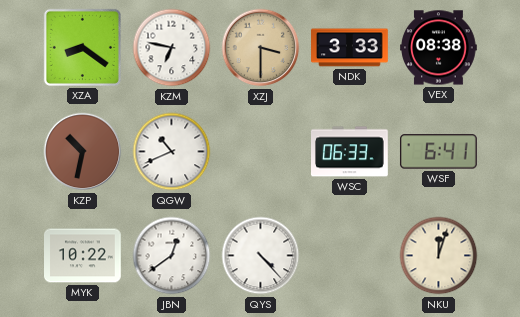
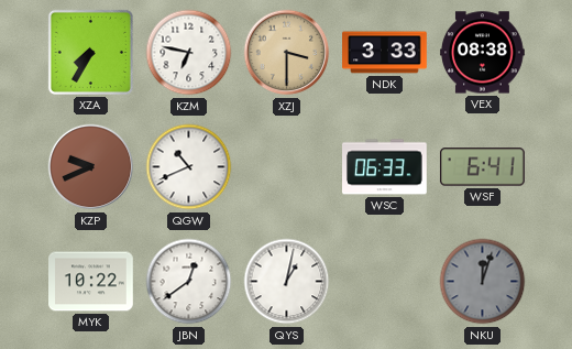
XZA: 8:21 -> 7:35
KZP: 10:32 -> 9:41
QYS: 4:23 -> 1:02
NKU dial: cream -> grey
